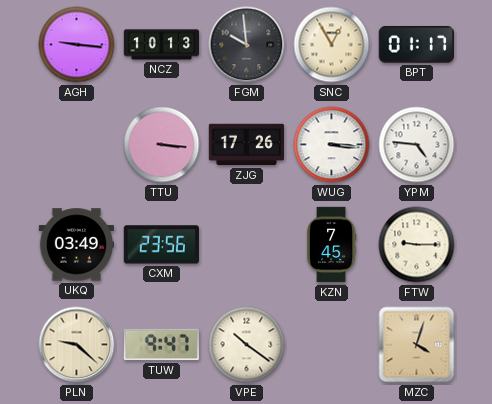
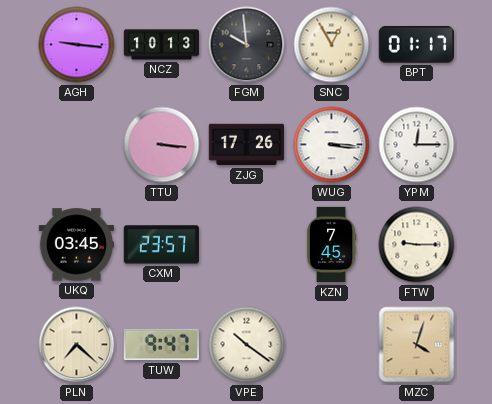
YPM: 4:46 -> 12:15
UKQ: 03:49 -> 03:45
CXM: 23:56 -> 23:57
PLN: 9:22 -> 7:22
